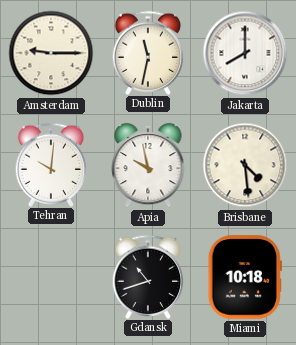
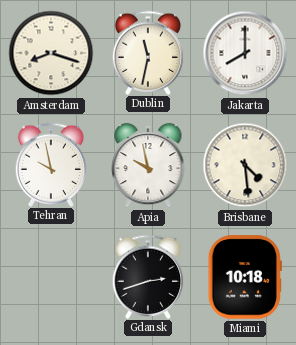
Amsterdam: 9:15 -> 8:18
Tehran: 10:01 -> 9:58
Gdansk: 10:42 -> 2:42
